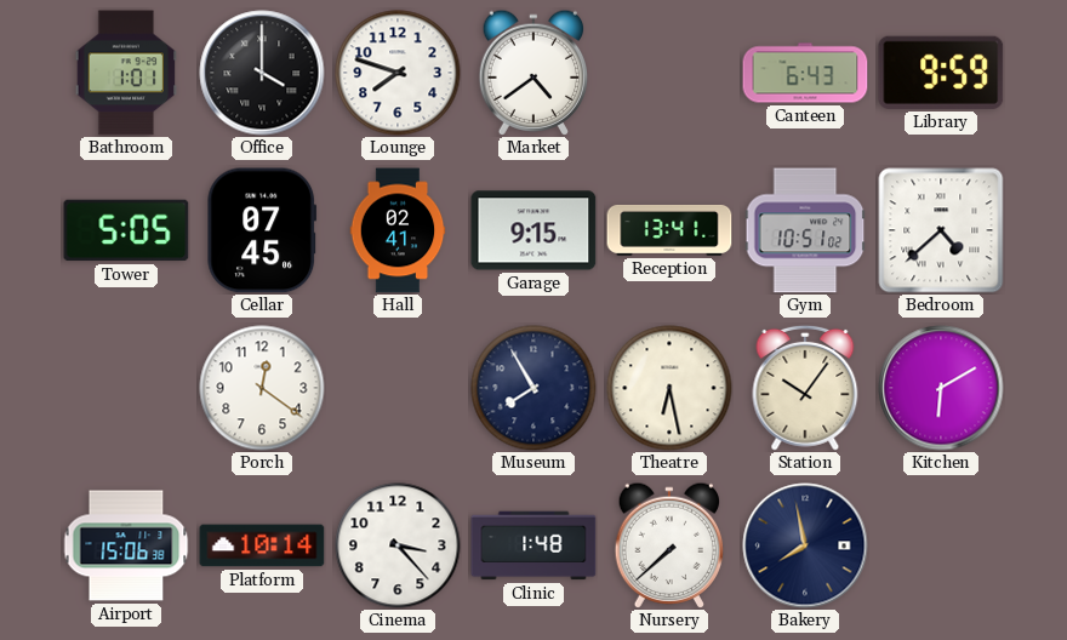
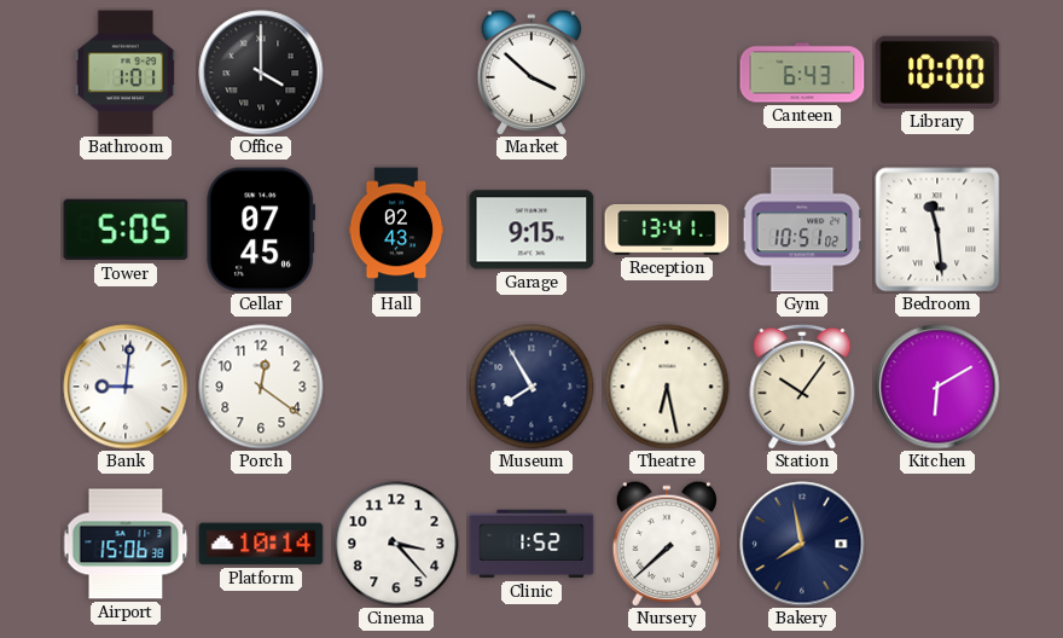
Lounge: 7:48 -> none
Market: 4:39 -> 3:52
Library: 9:59 -> 10:00
Hall: 02:41 -> 02:43
Bedroom: 4:38 -> 11:29
Bank: none -> 9:01
Clinic: 1:48 -> 1:52
